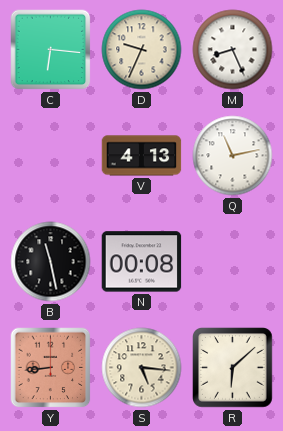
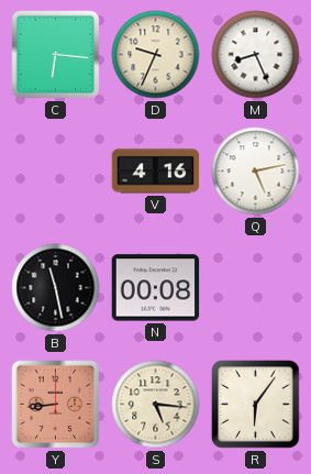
V: 4:13 -> 4:16
Q: 11:13 -> 5:13
R: 6:08 -> 6:06
